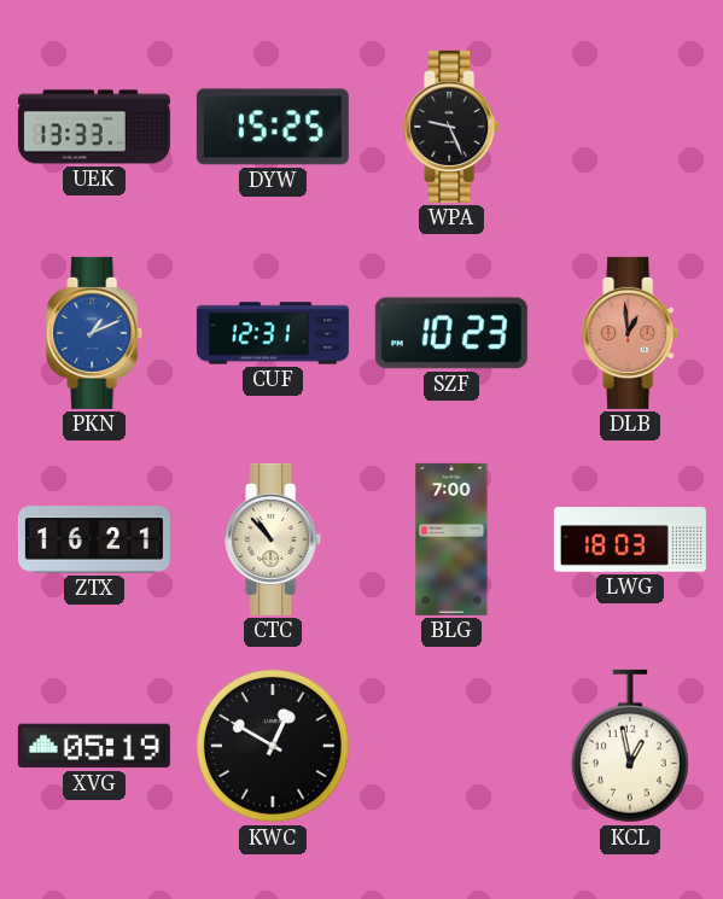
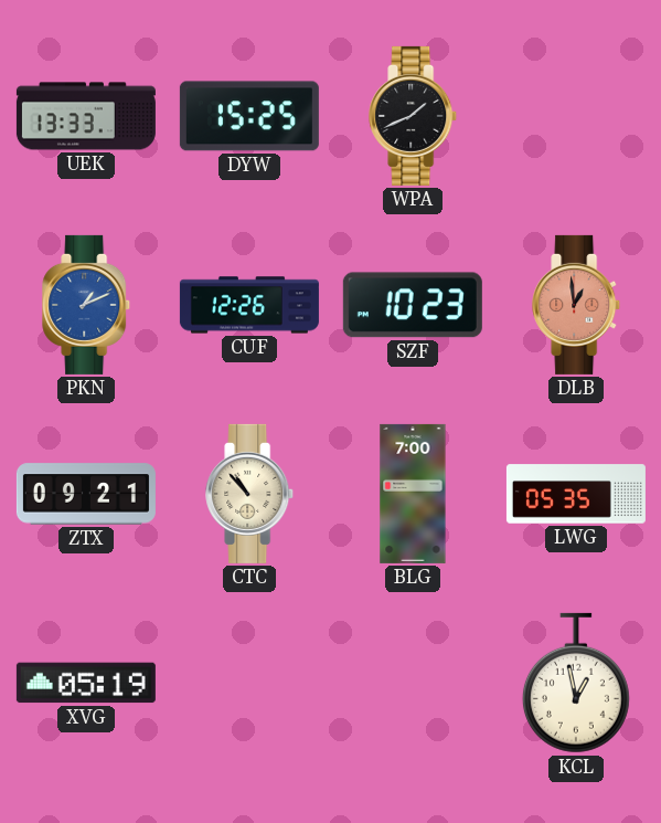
WPA: 9:26 -> 1:41
CUF: 12:31 -> 12:26
ZTX: 16:21 -> 09:21
LWG: 18:03 -> 05:35
KWC: 12:50 -> none
